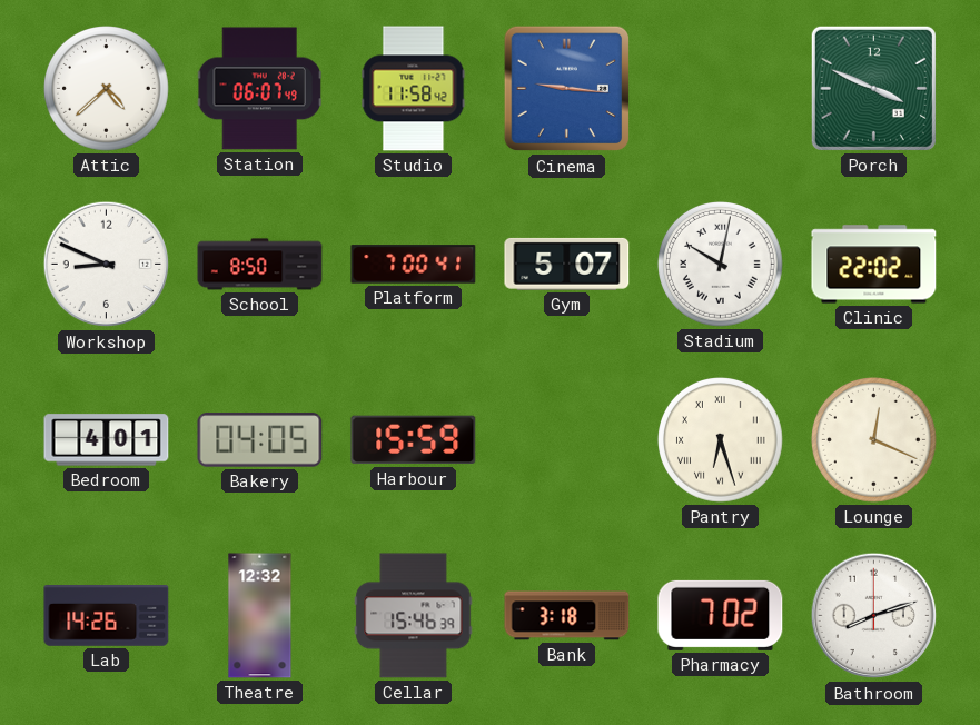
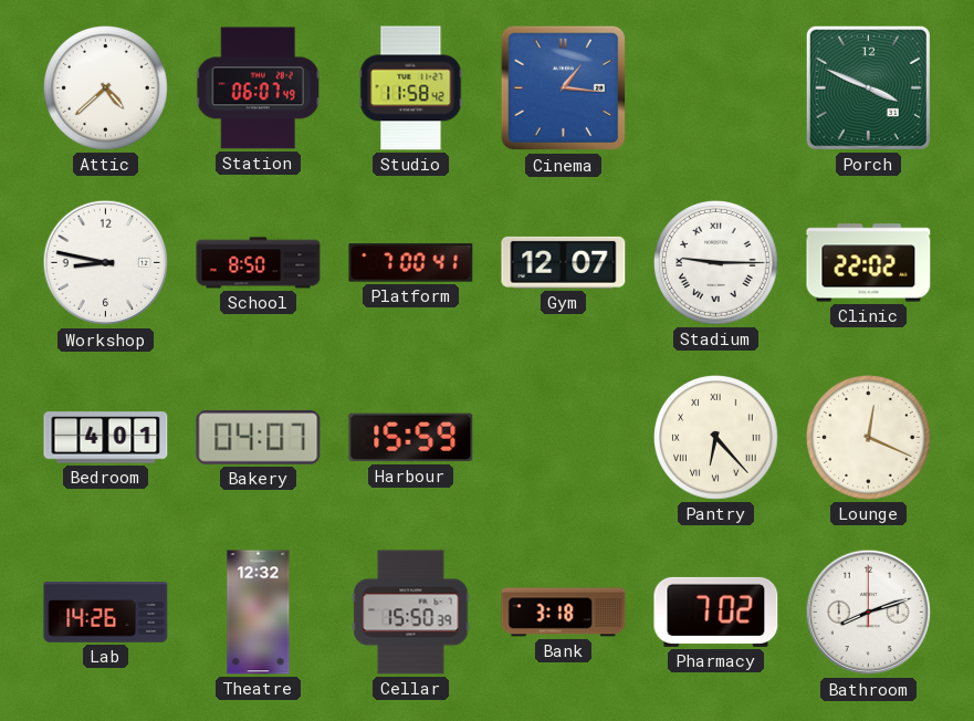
Cinema: 9:16 -> 1:16
Workshop: 8:49 -> 8:47
Gym: 5:07 -> 12:07
Stadium: 10:02 -> 9:15
Bakery: 04:05 -> 04:07
Pantry: 6:27 -> 6:23
Cellar: 15:46 -> 15:50
